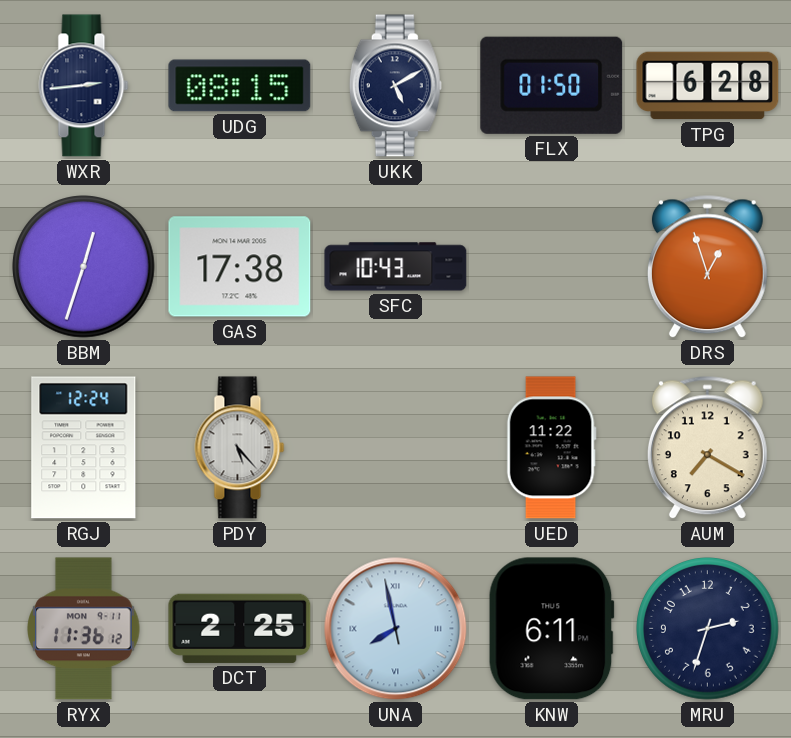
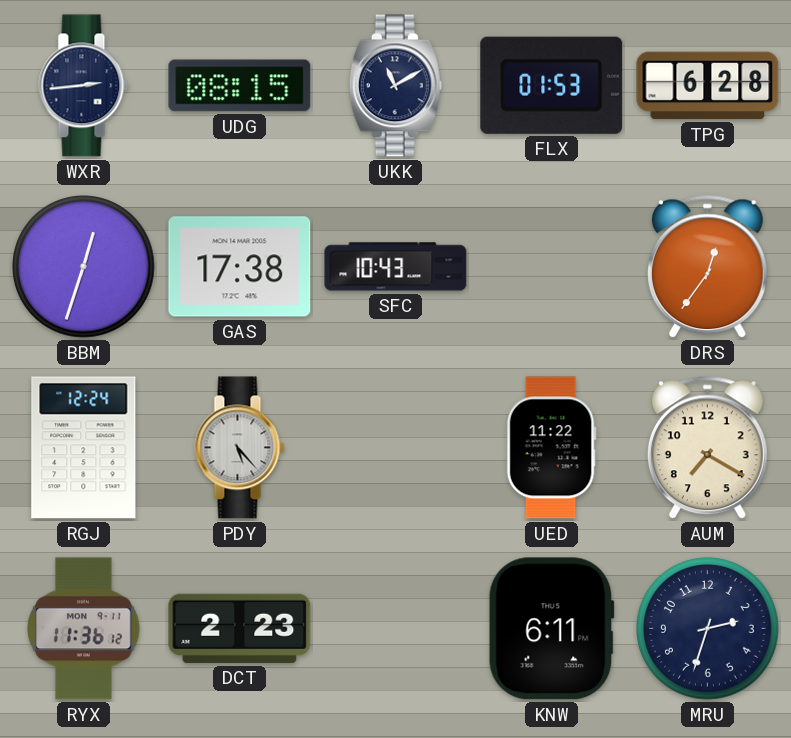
UKK: 5:10 -> 11:10
FLX: 01:50 -> 01:53
DRS: 12:57 -> 12:36
DCT: 2:25 -> 2:23
UNA: 7:57 -> none
